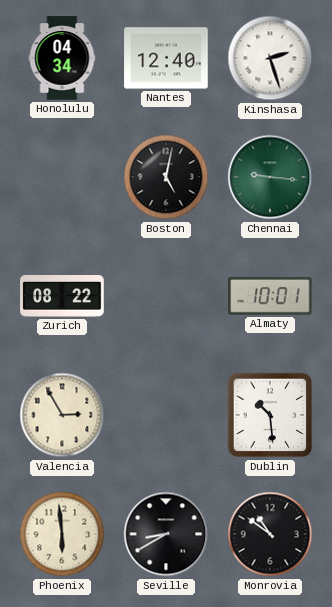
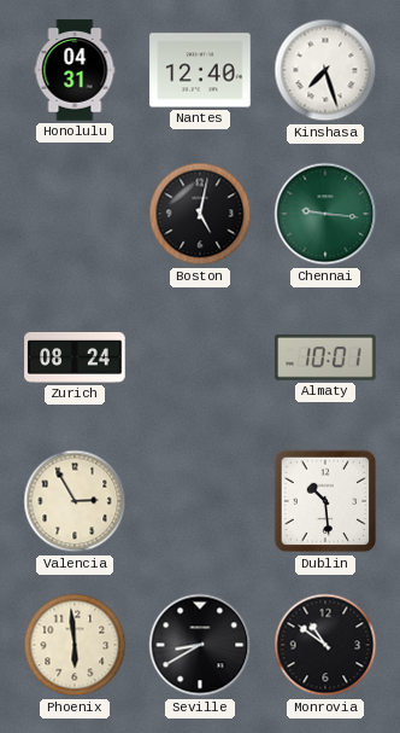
Honolulu: 04:34 -> 04:31
Kinshasa: 2:27 -> 7:27
Zurich: 08:22 -> 08:24
